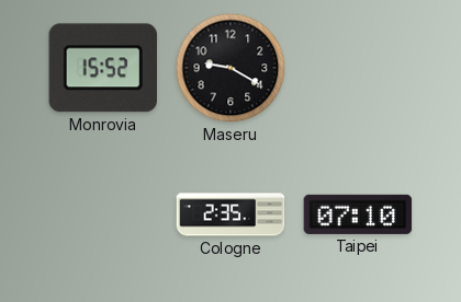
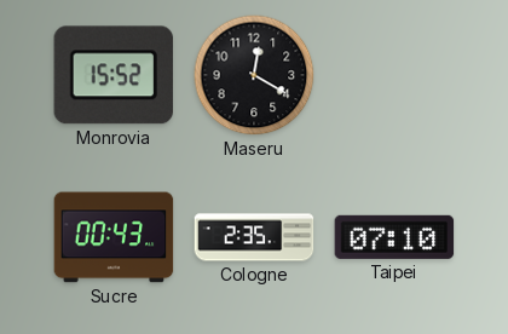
Maseru: 9:20 -> 12:20
Sucre: none -> 00:43
